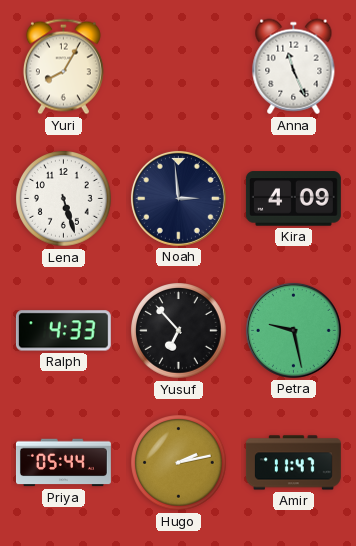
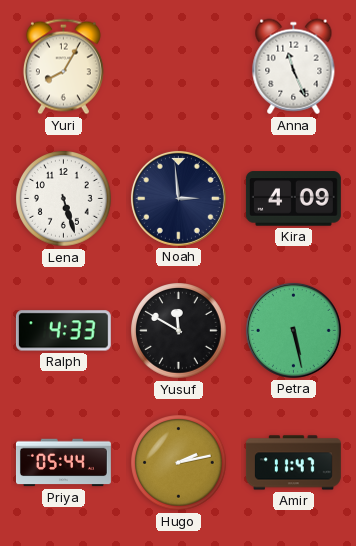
Yusuf: 6:53 -> 11:50
Petra: 9:28 -> 5:28
